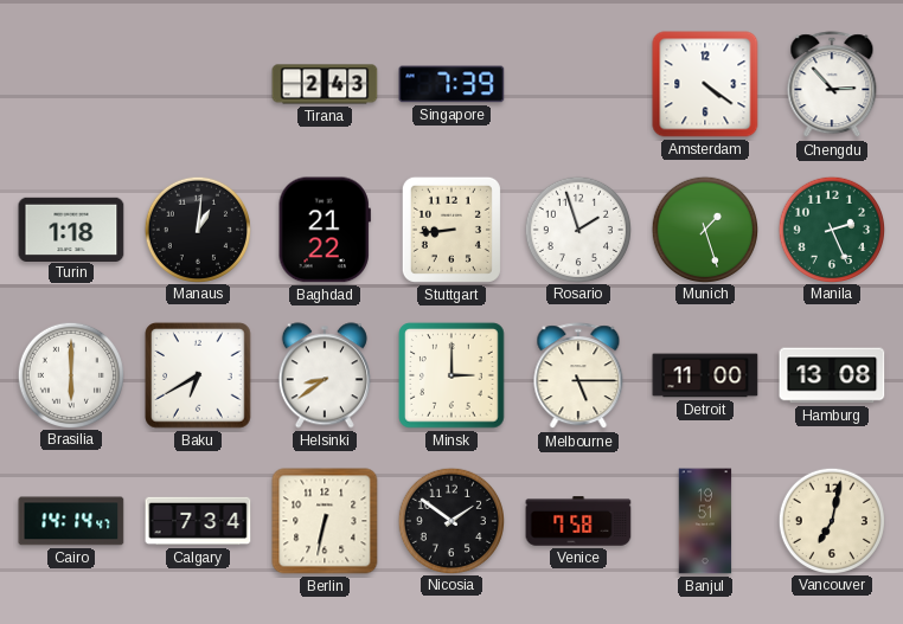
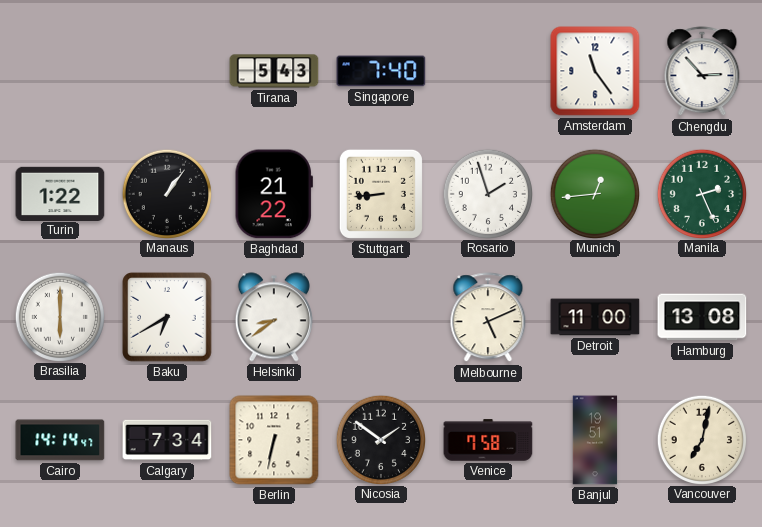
Tirana: 2:43 -> 5:43
Singapore: 7:39 -> 7:40
Amsterdam: 4:21 -> 11:24
Turin: 1:18 -> 1:22
Manaus: 1:01 -> 1:06
Munich: 1:27 -> 12:44
Minsk: 3:00 -> none
Melbourne: 5:15 -> 5:11
